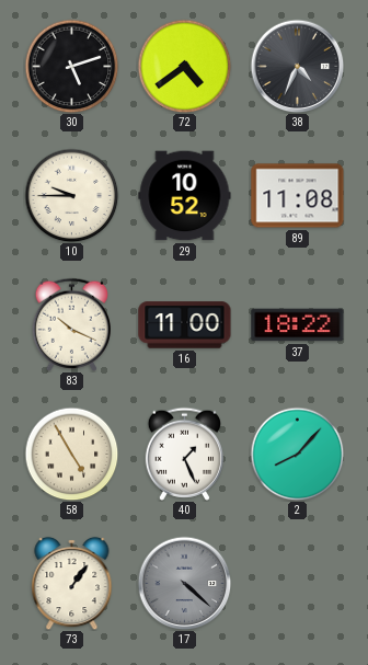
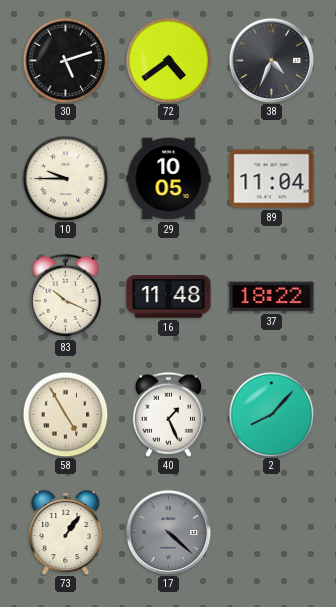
29: 10:52 -> 10:05
89: 11:08 -> 11:04
16: 11:00 -> 11:48
